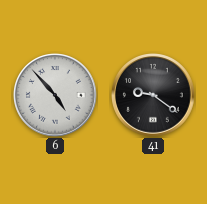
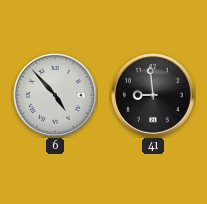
41: 9:21 -> 8:59
